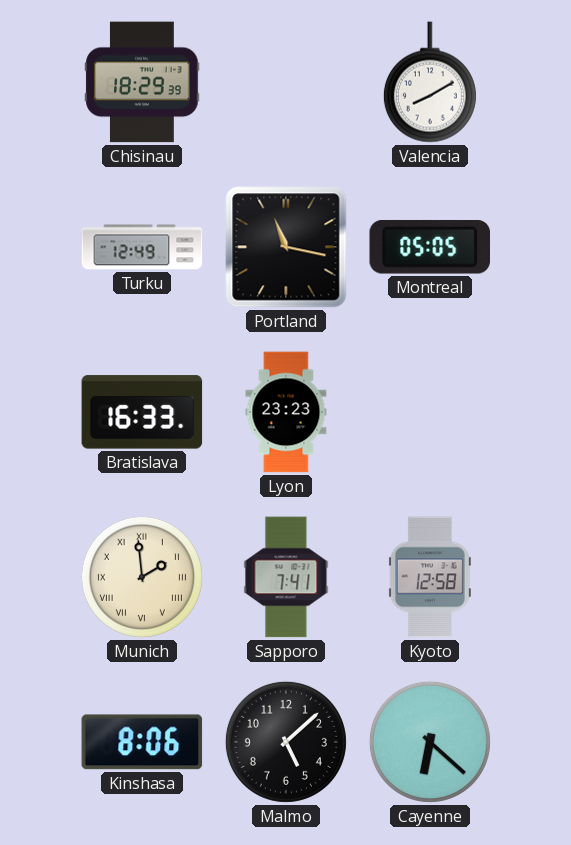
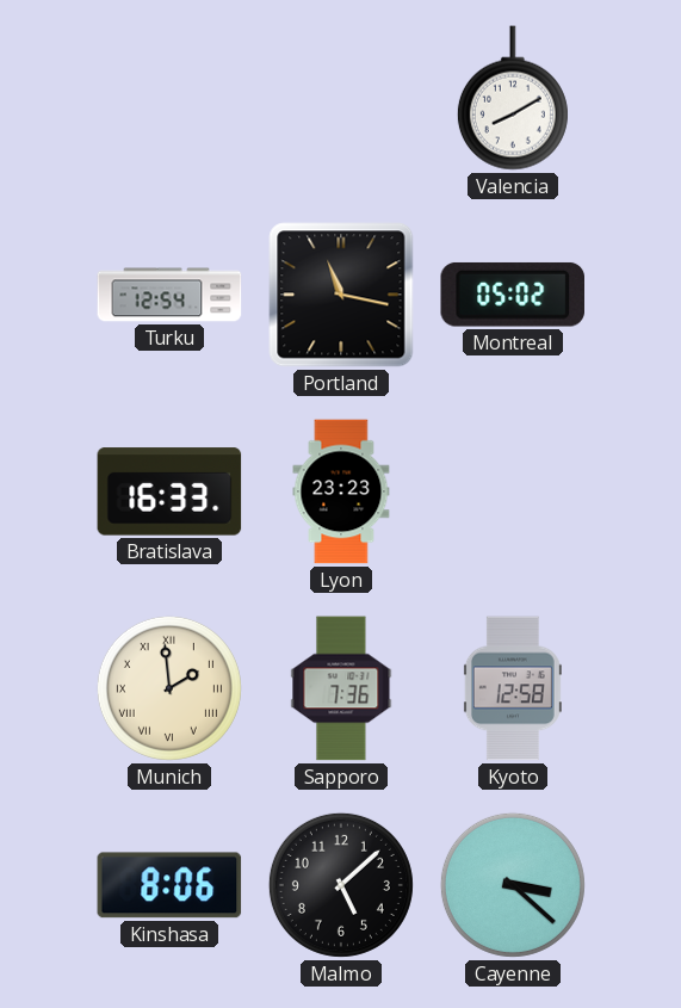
Chisinau: 18:29 -> none
Turku: 12:49 -> 12:54
Montreal: 05:05 -> 05:02
Sapporo: 7:41 -> 7:36
Cayenne: 6:22 -> 3:22
